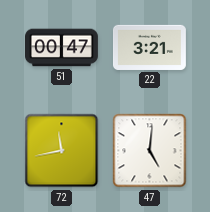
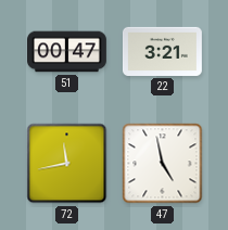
47: 5:01 -> 4:58
